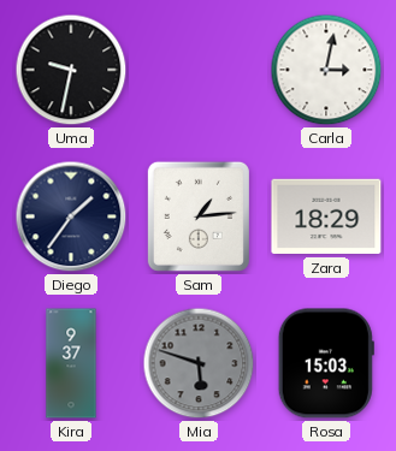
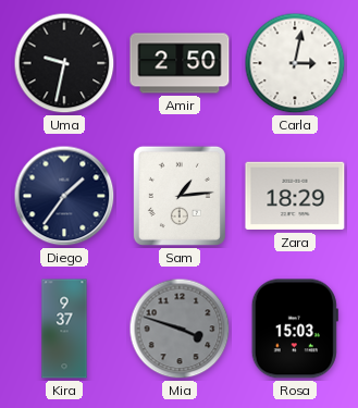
Amir: none -> 2:50
Mia: 5:48 -> 3:48
